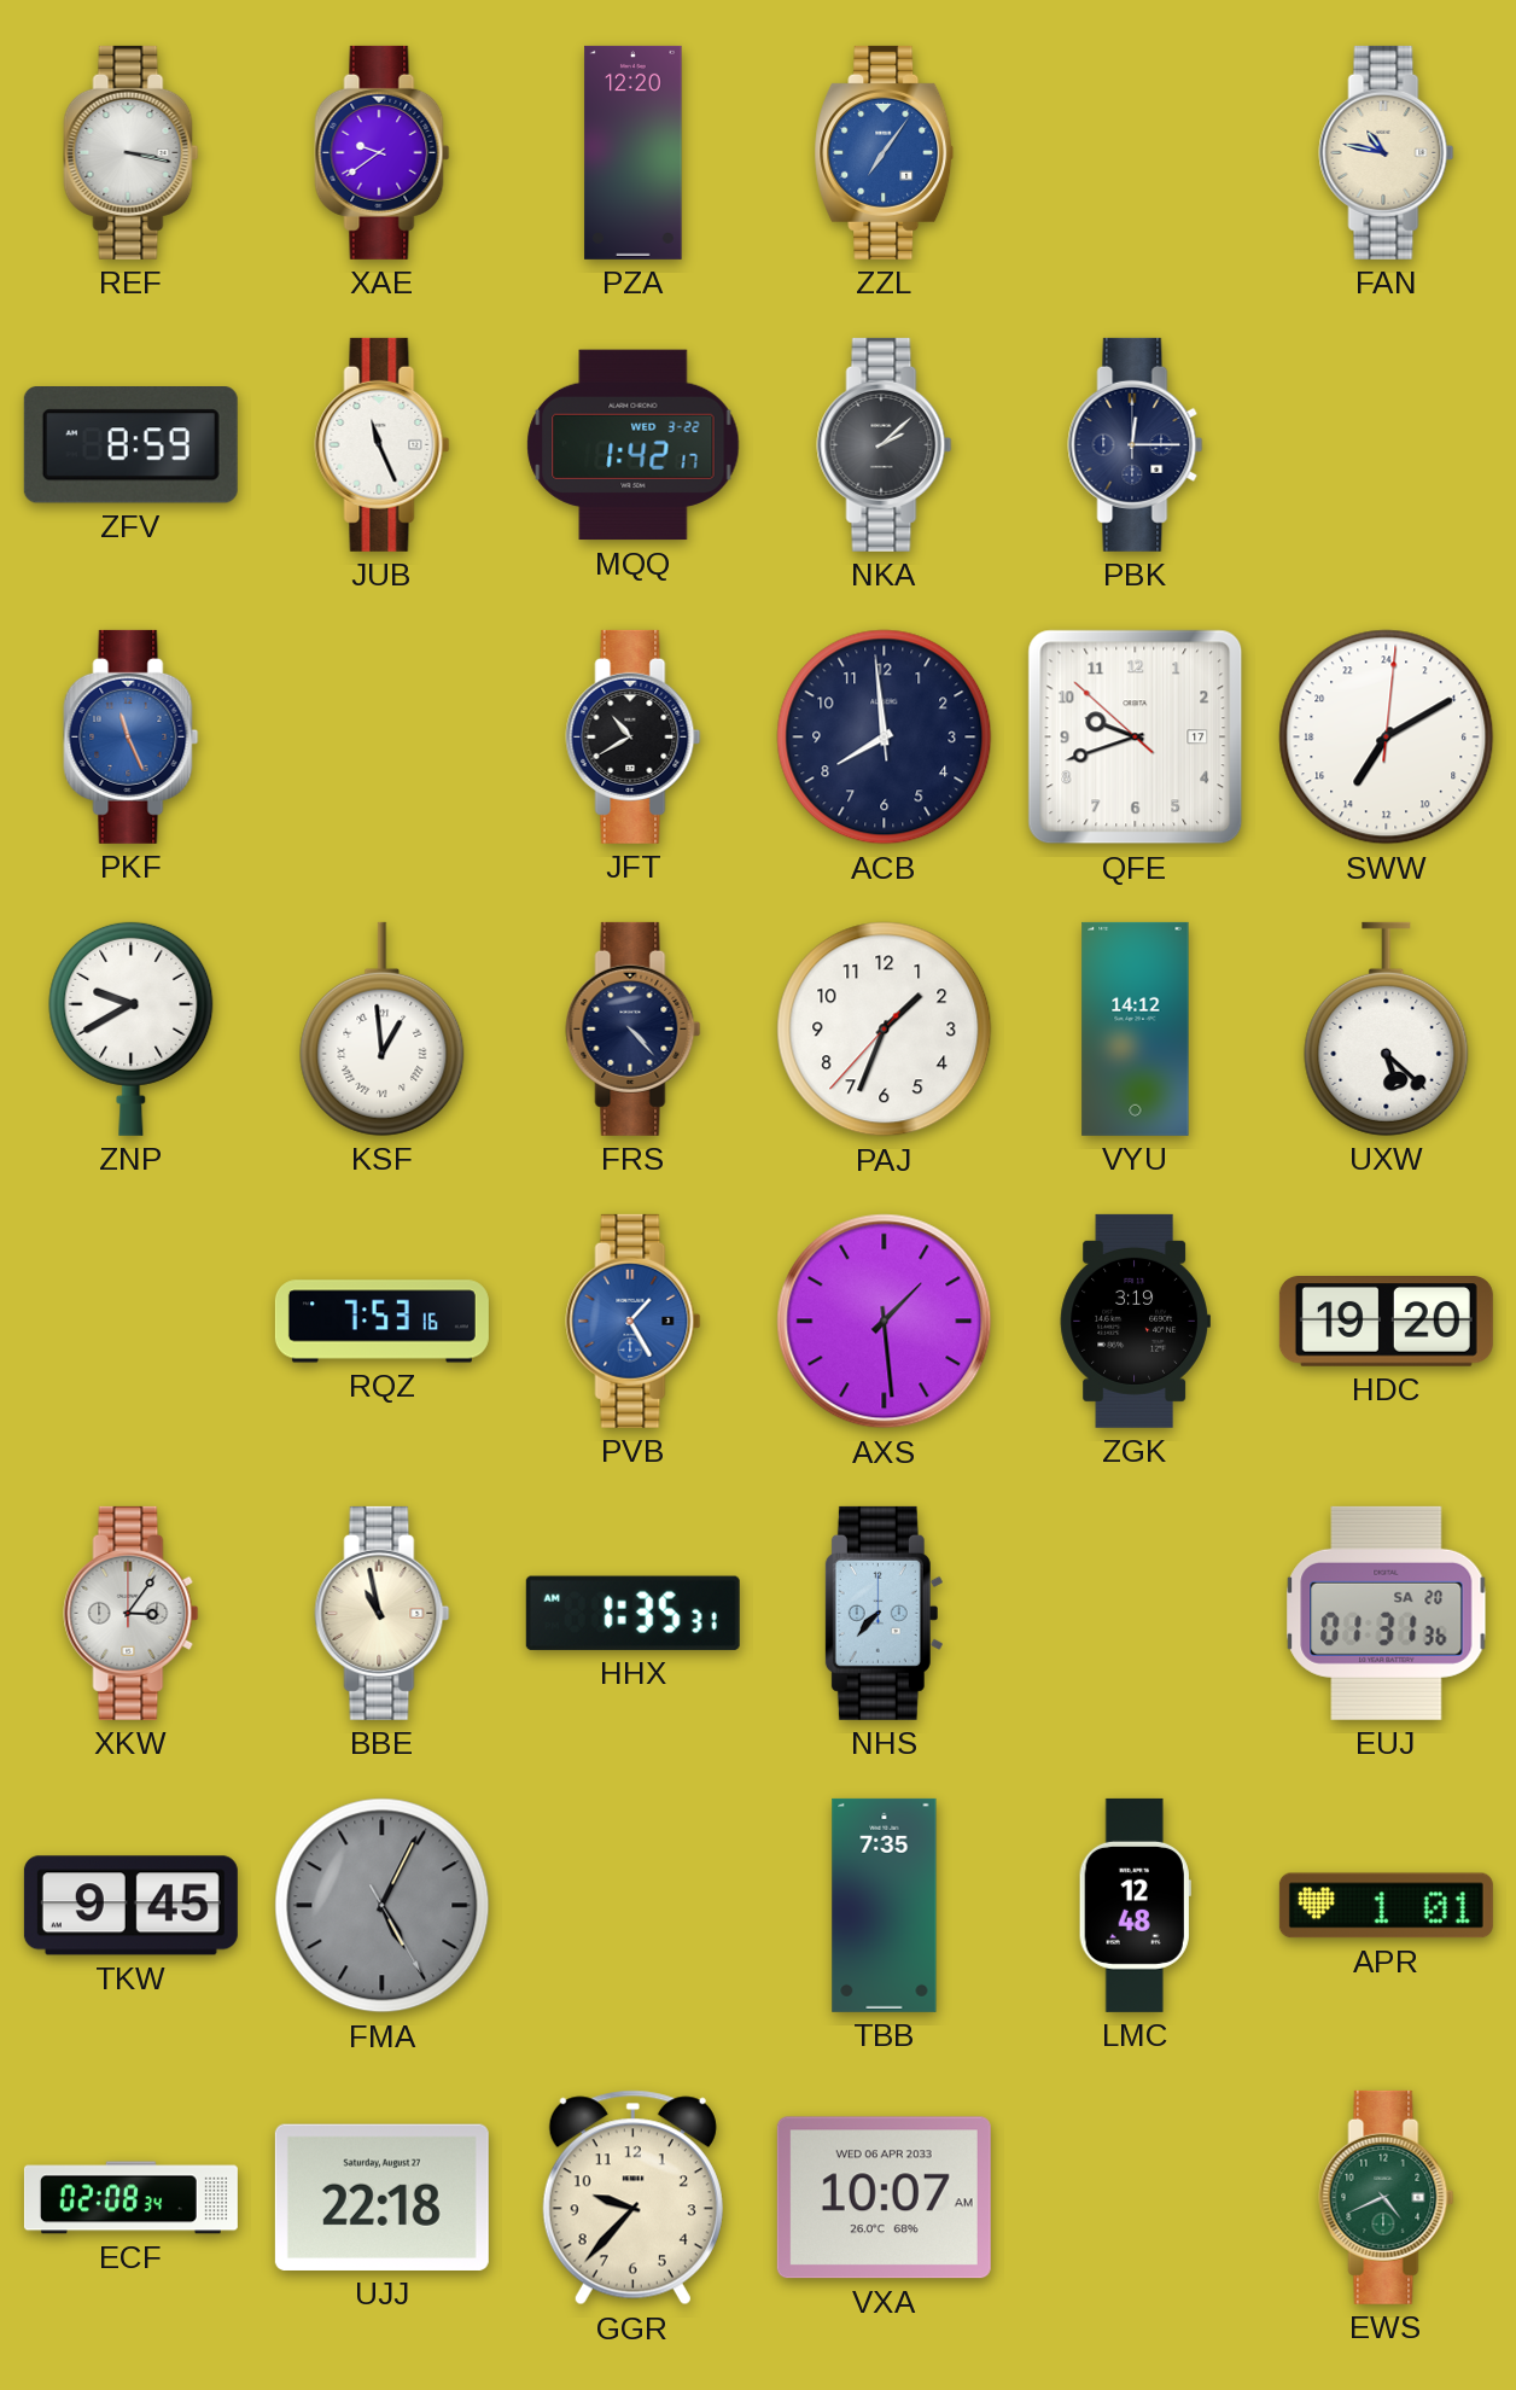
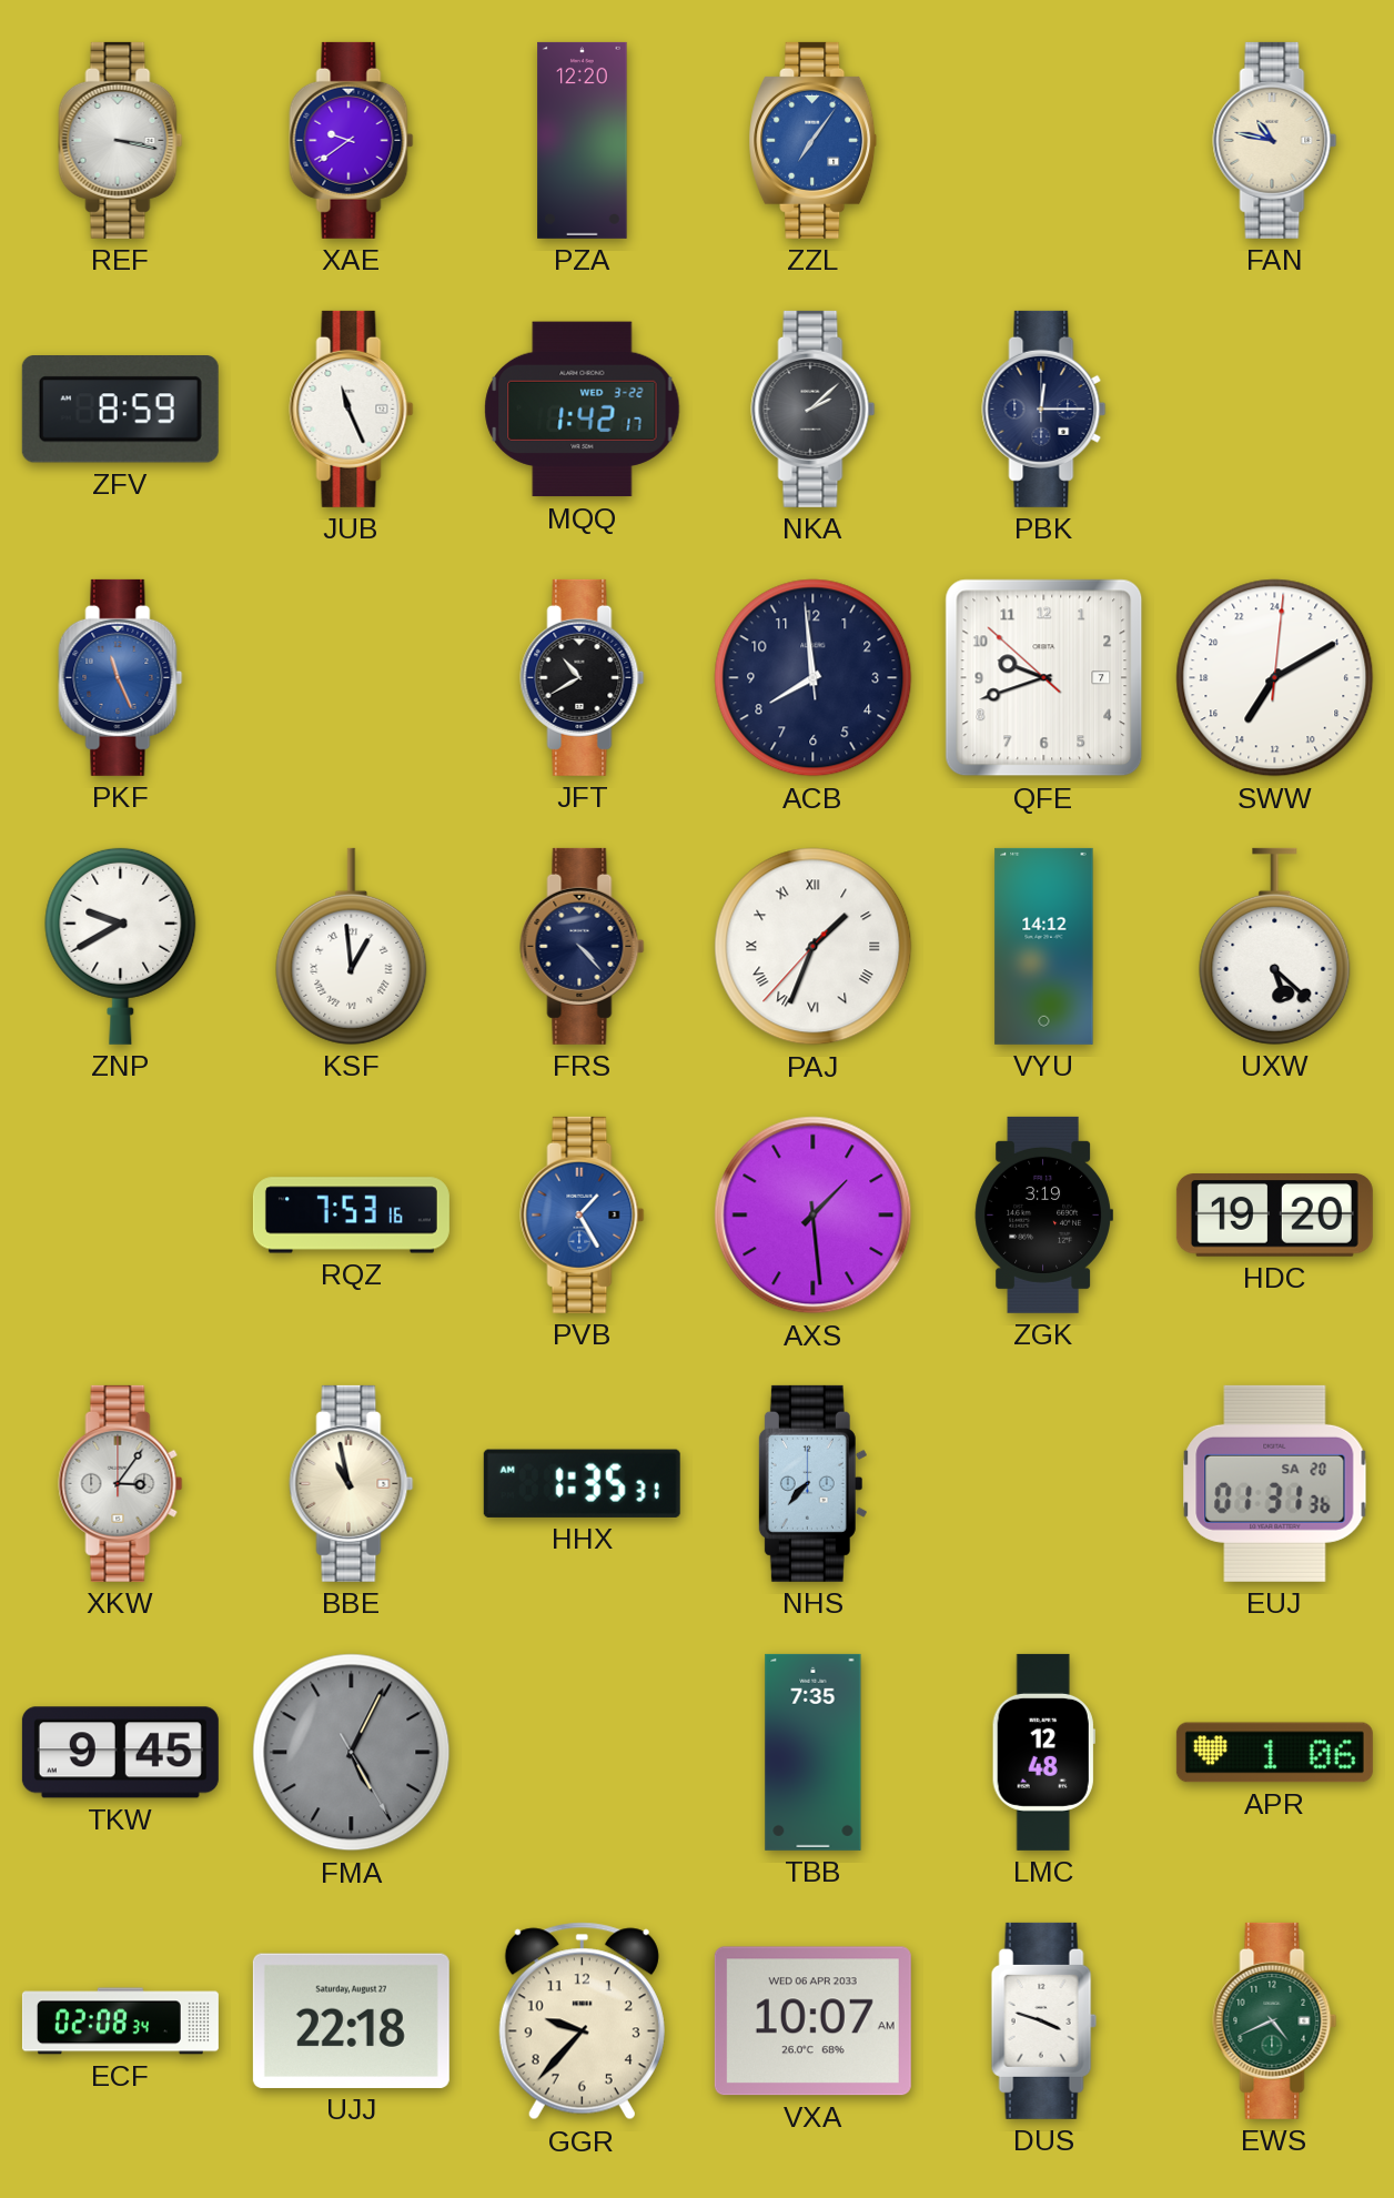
QFE date: 17 -> 7
PAJ numerals: Arabic -> Roman
APR: 1:01 -> 1:06
DUS: none -> 3:48
